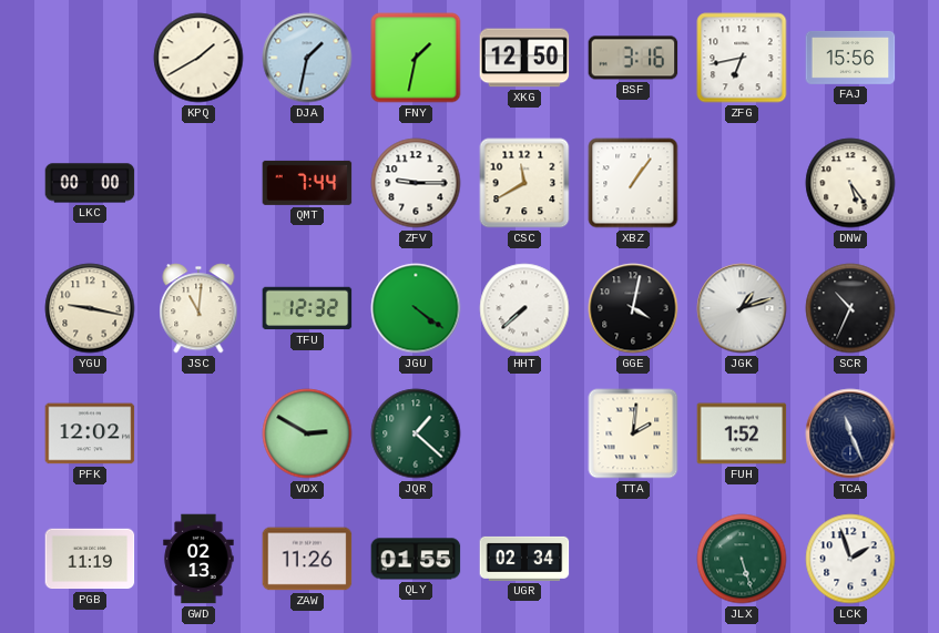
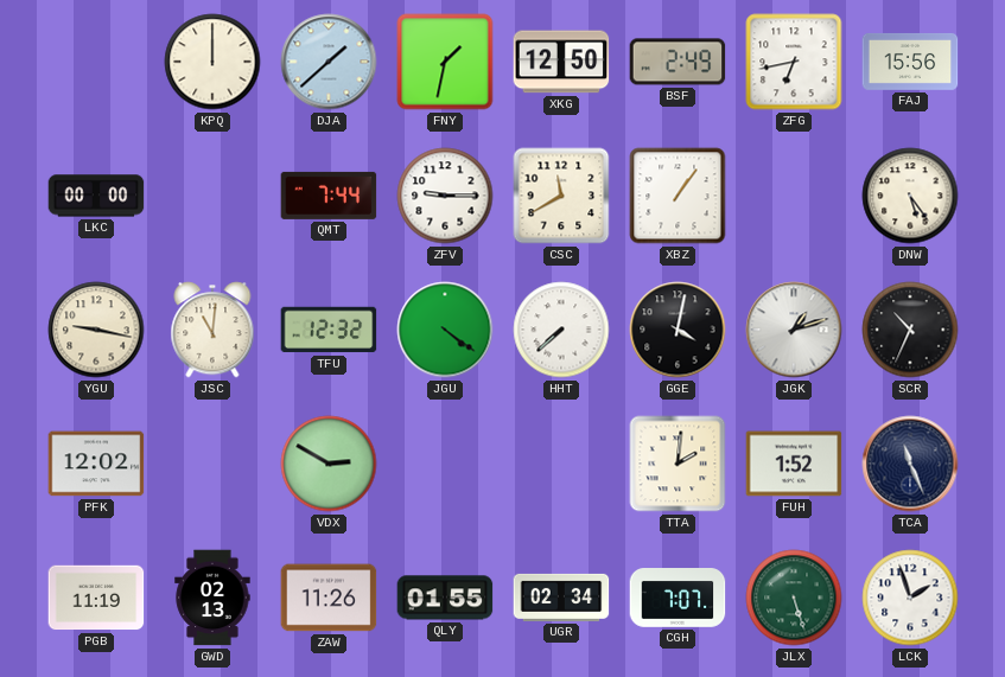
KPQ: 1:40 -> 12:00
DJA: 1:32 -> 1:38
BSF: 3:16 -> 2:49
JQR: 1:22 -> none
CGH: none -> 7:07
